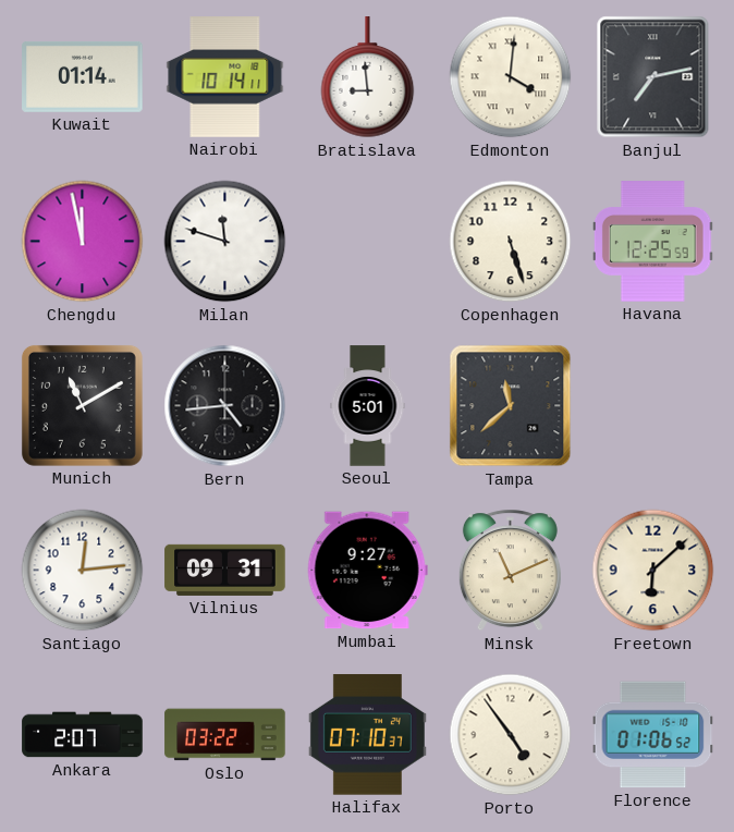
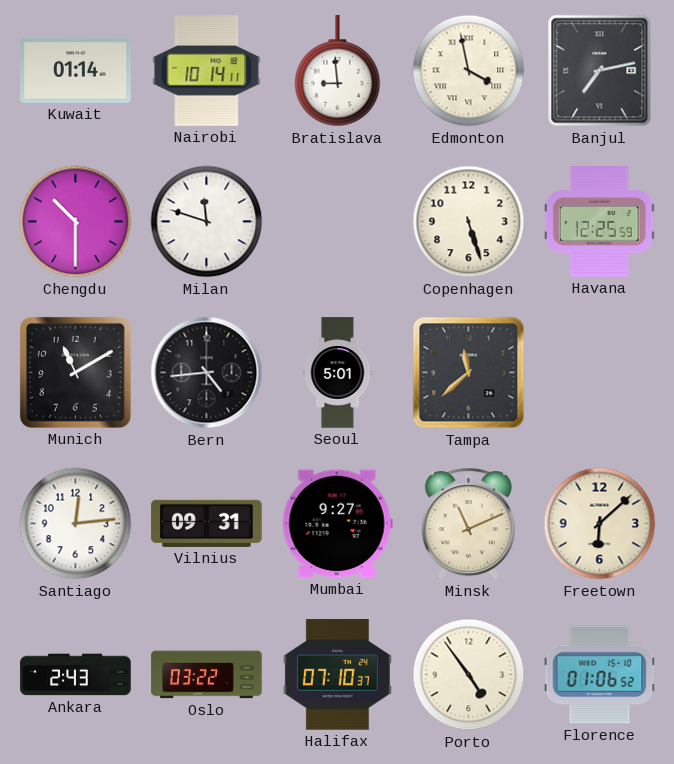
Edmonton: 4:01 -> 3:58
Chengdu: 11:58 -> 10:30
Ankara: 2:07 -> 2:43
